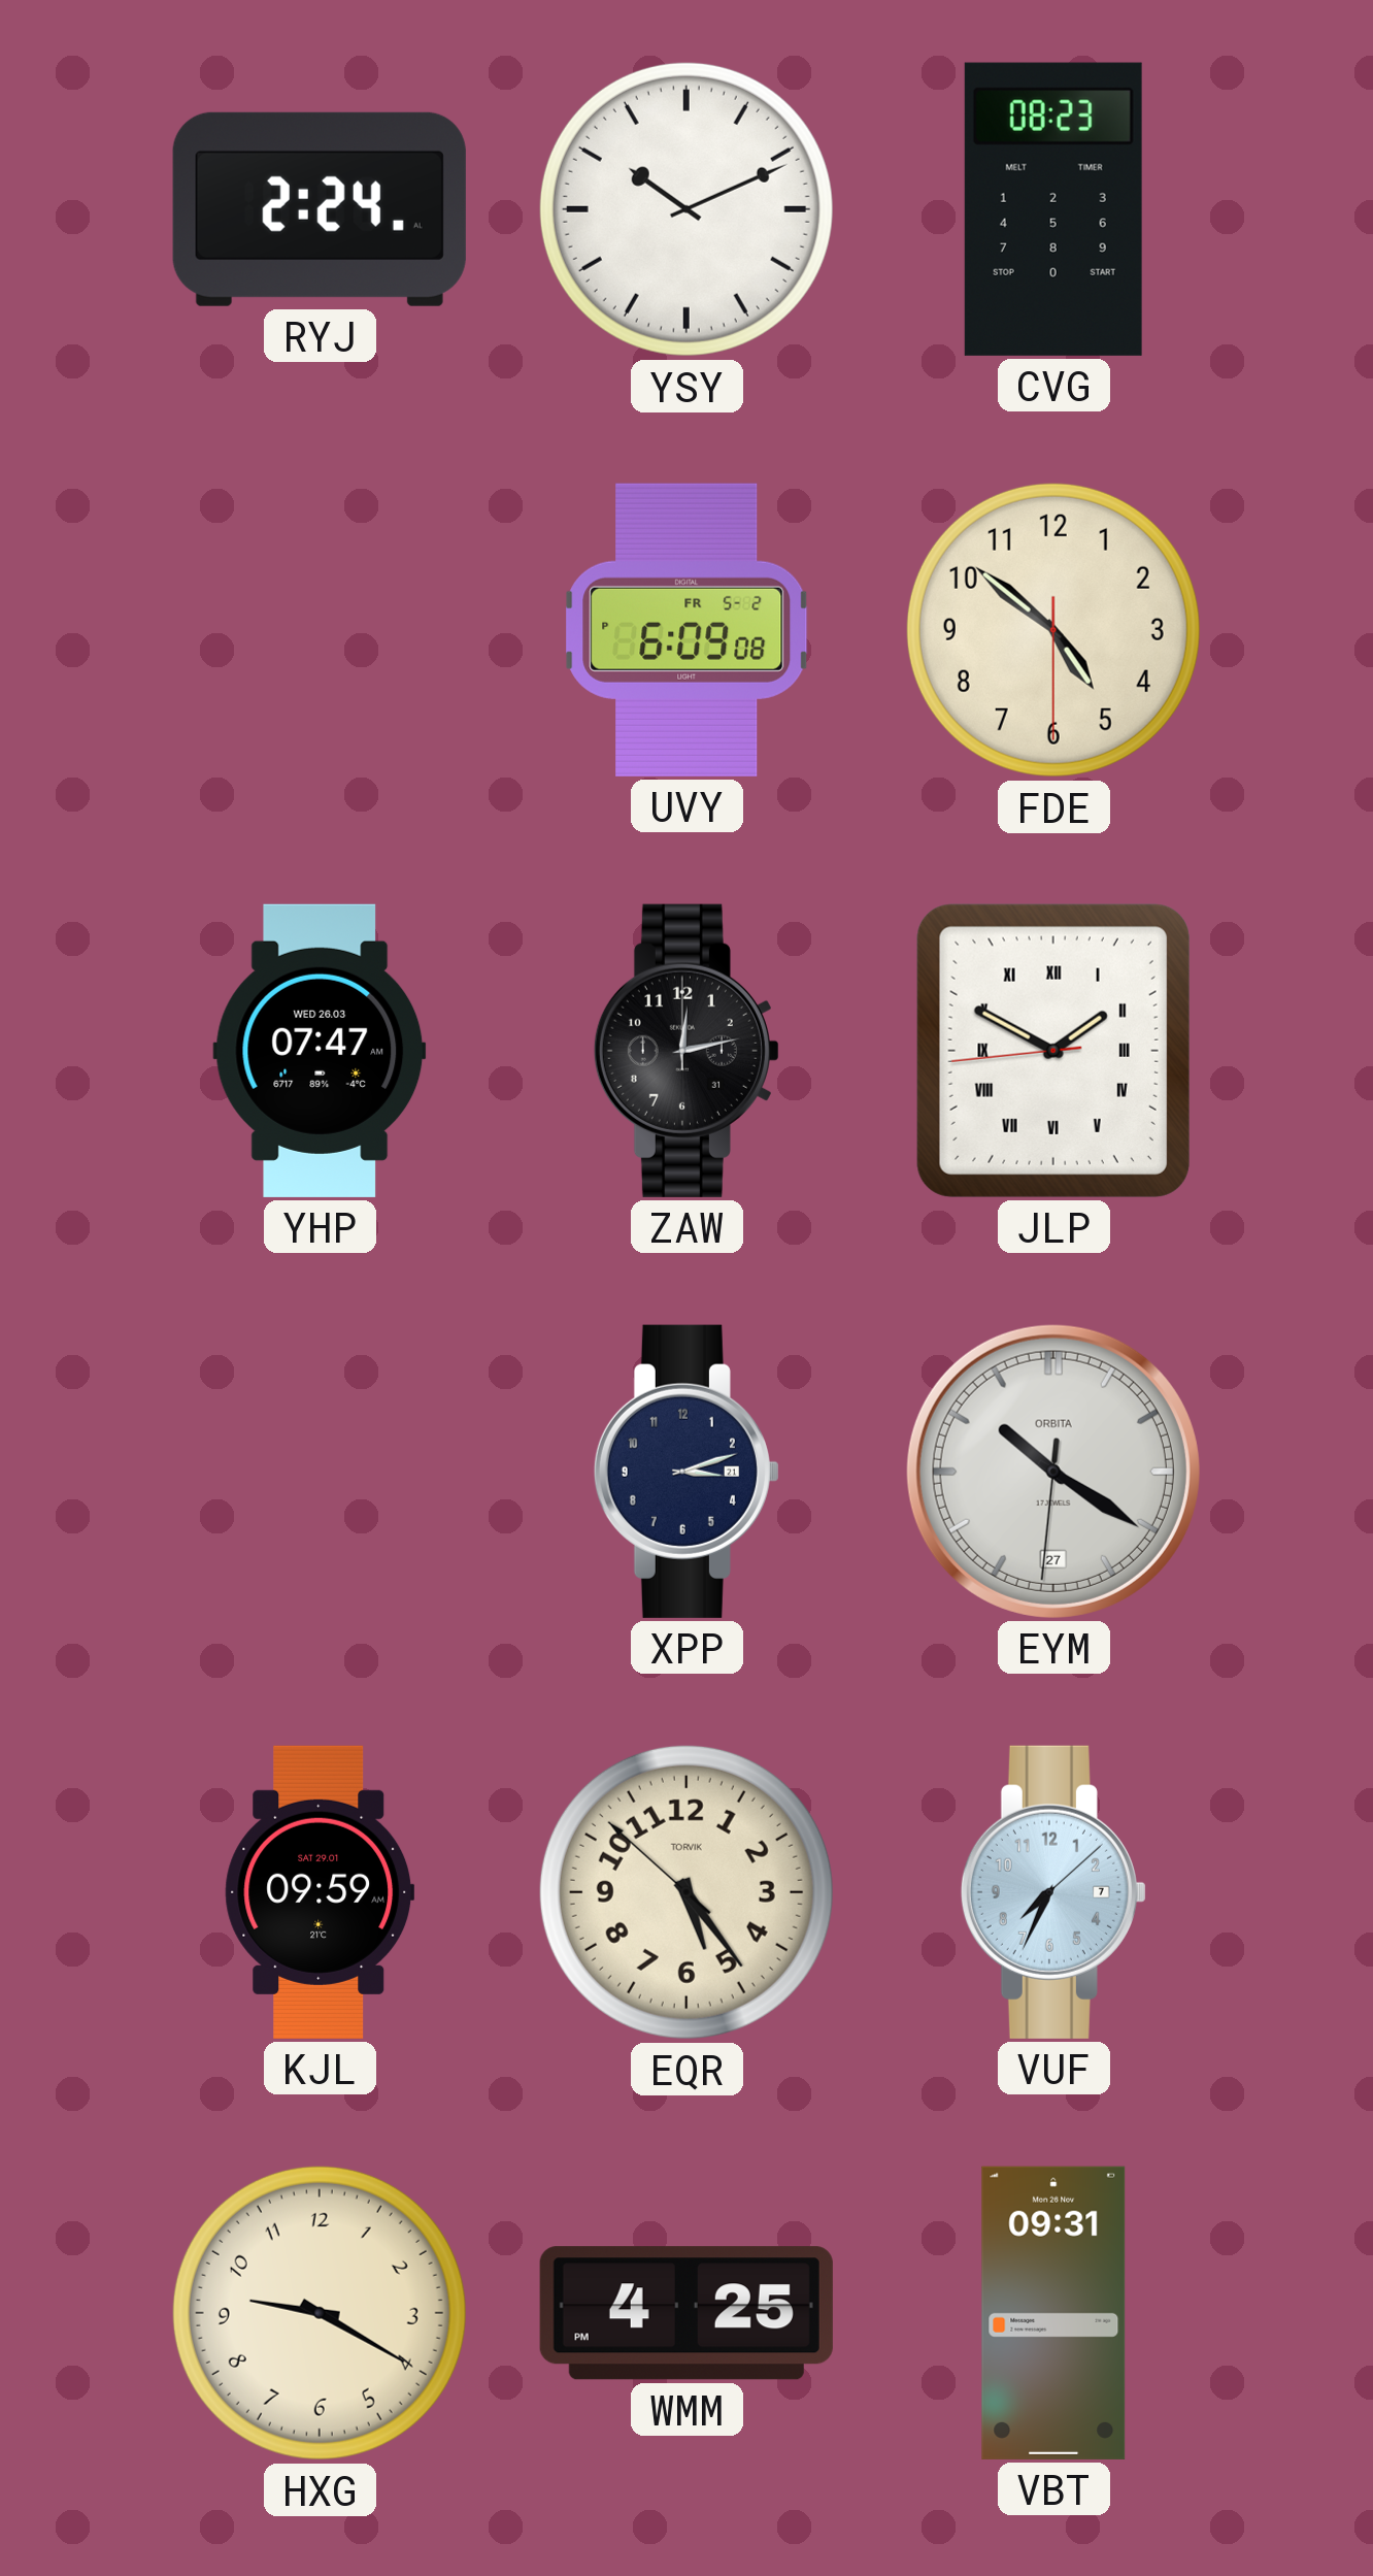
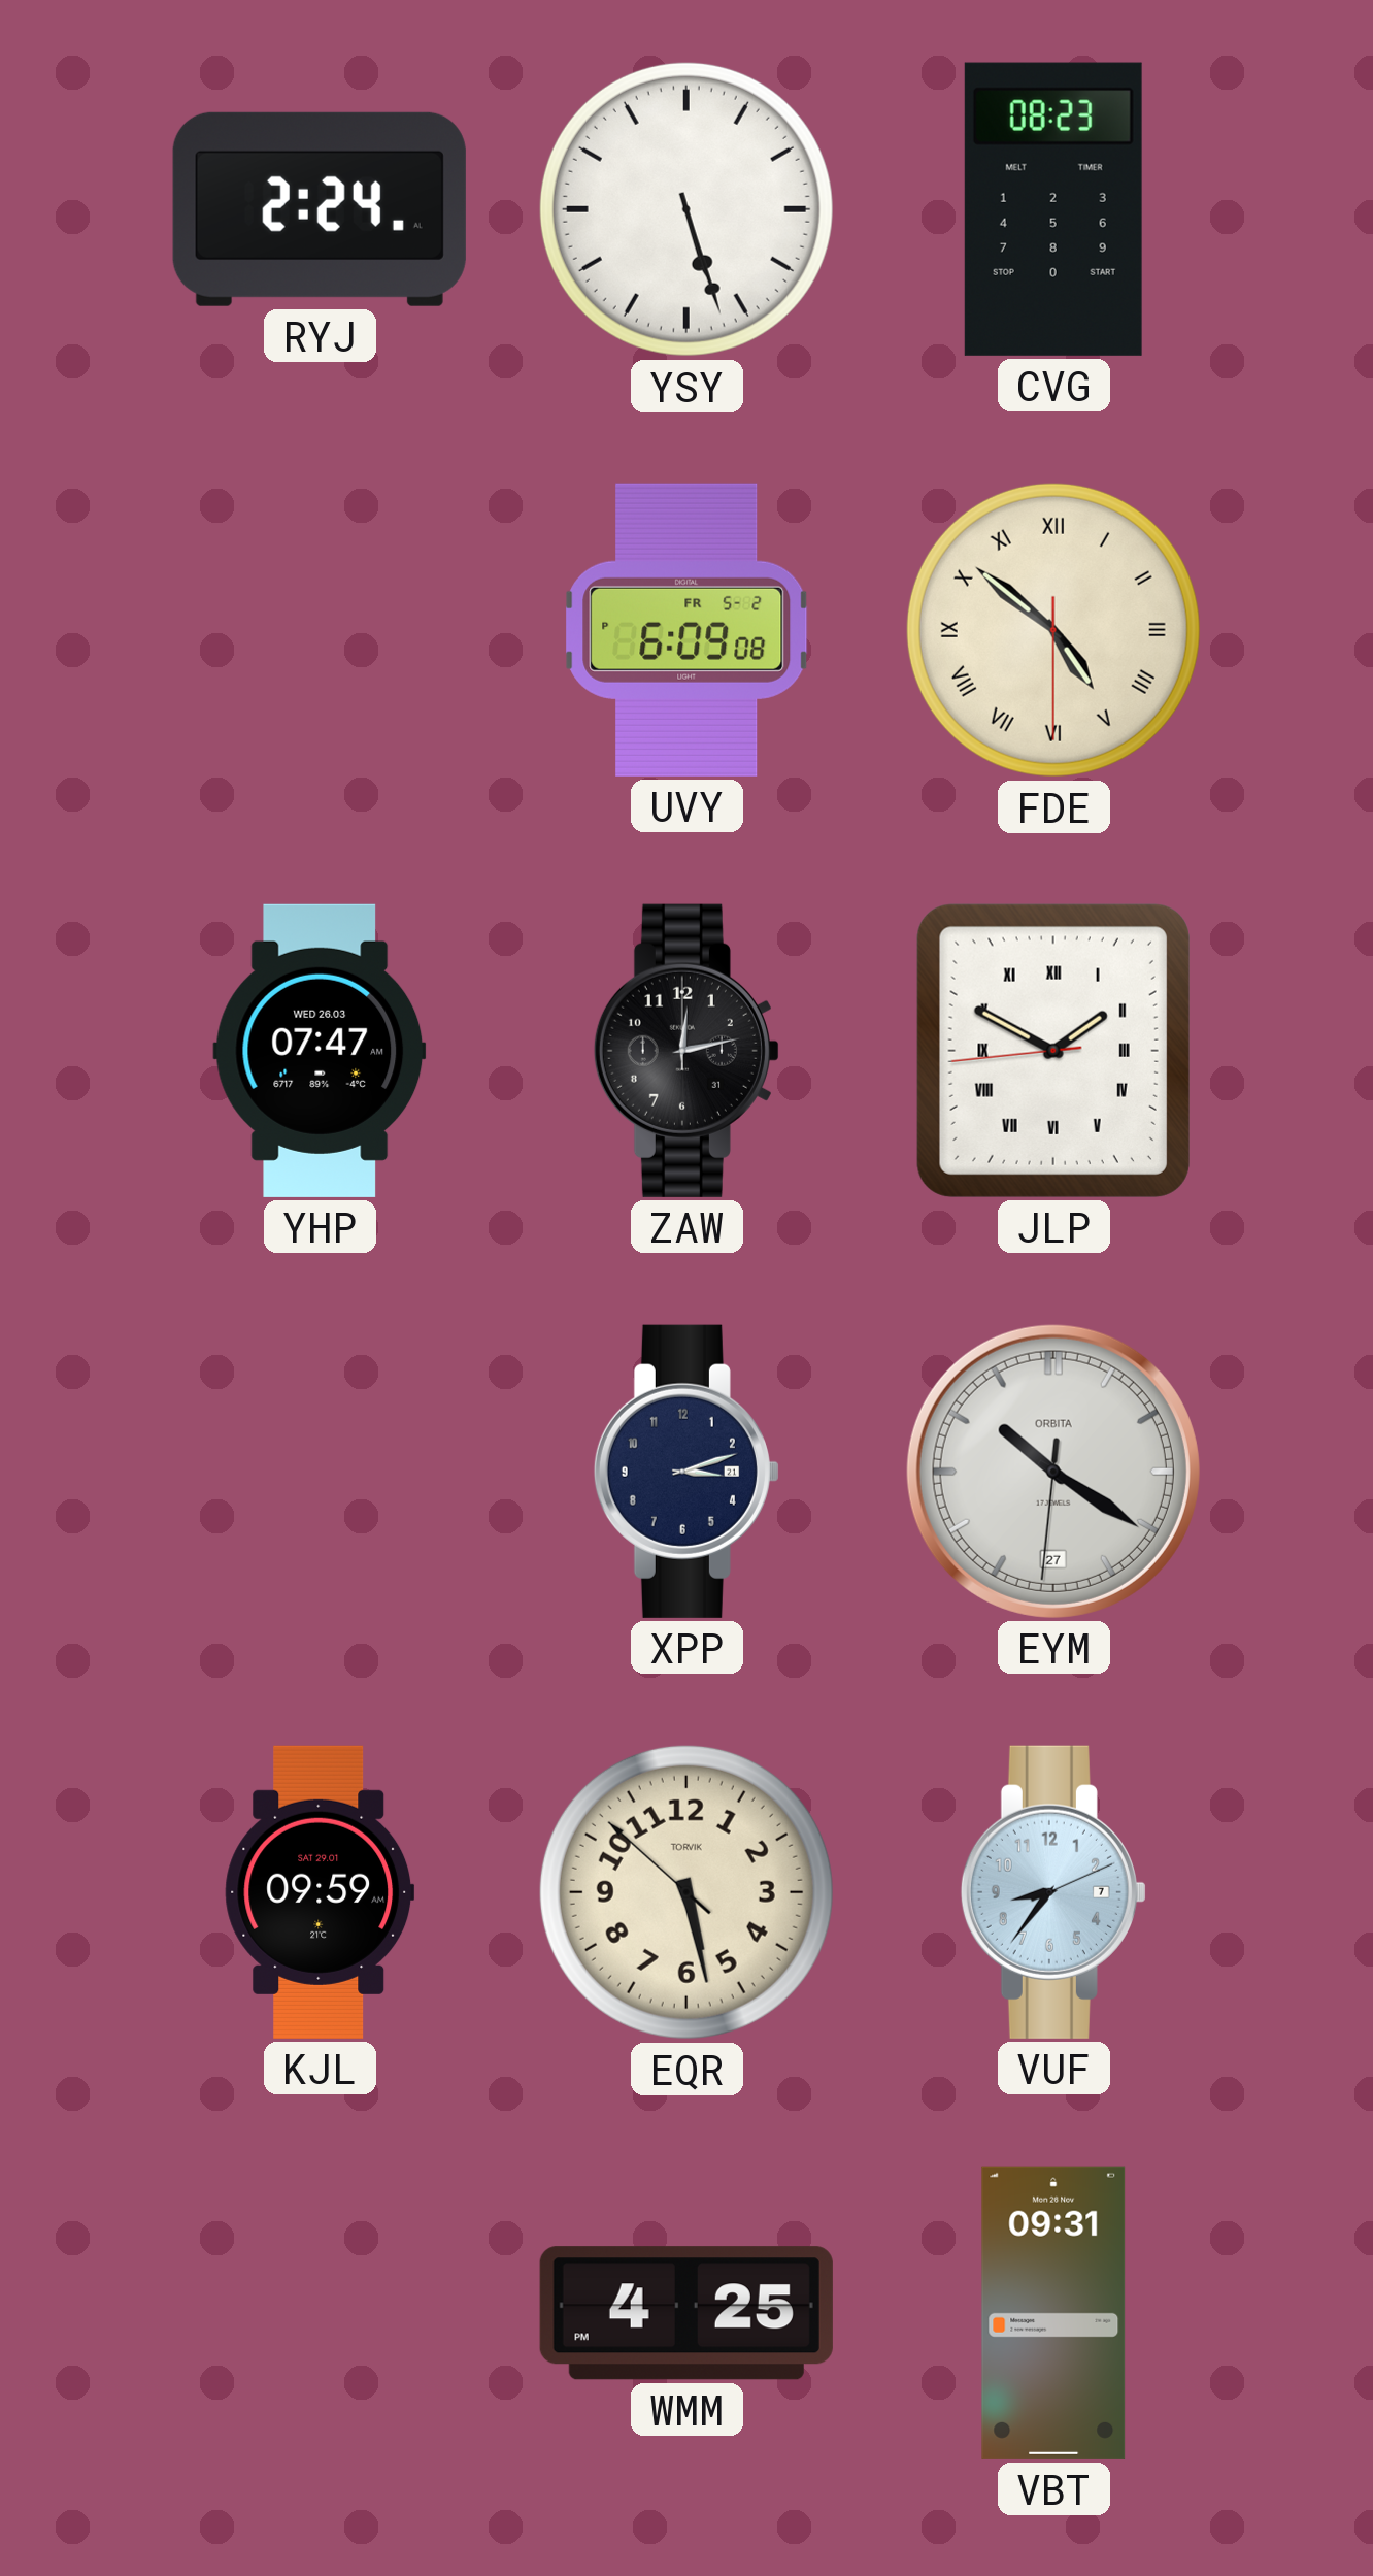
YSY: 10:11 -> 5:27
FDE numerals: Arabic -> Roman
EQR: 5:23 -> 5:27
VUF: 7:34 -> 8:36
HXG: 9:20 -> none
